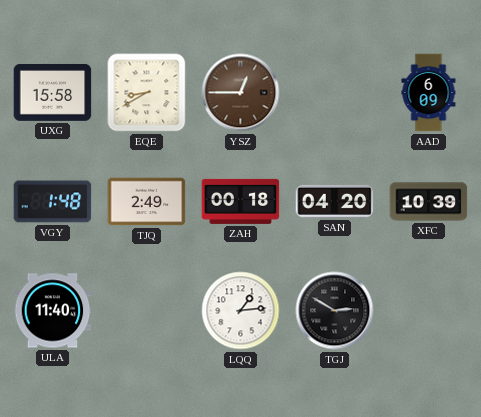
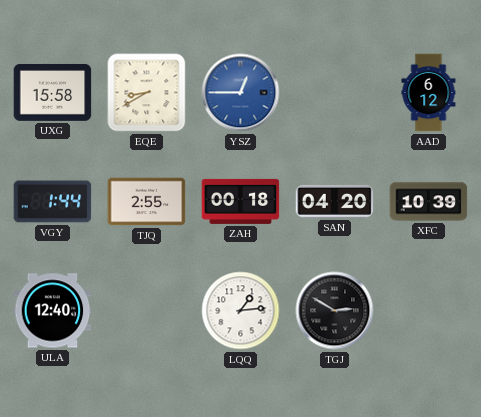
YSZ dial: brown -> blue
AAD: 6:09 -> 6:12
VGY: 1:48 -> 1:44
TJQ: 2:49 -> 2:55
ULA: 11:40 -> 12:40
